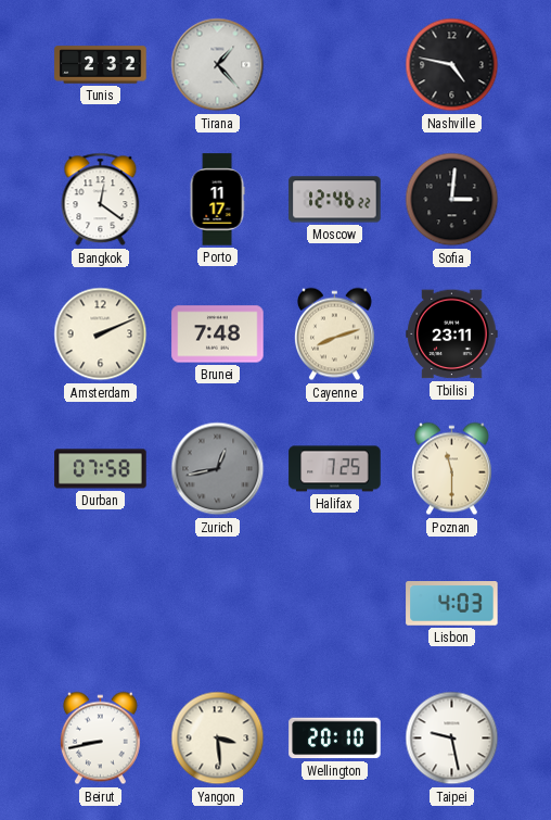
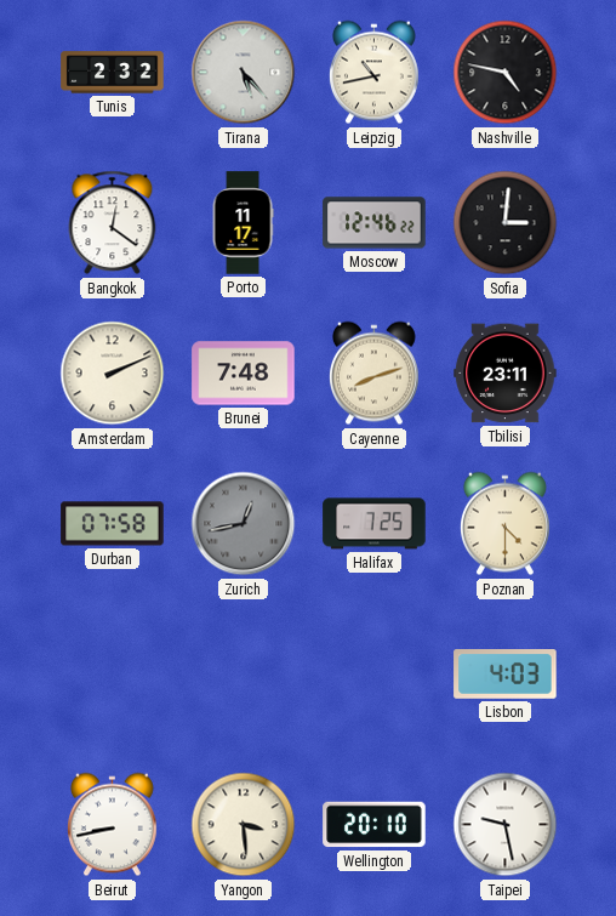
Tirana: 1:23 -> 5:23
Leipzig: none -> 10:43
Poznan: 11:30 -> 4:30
